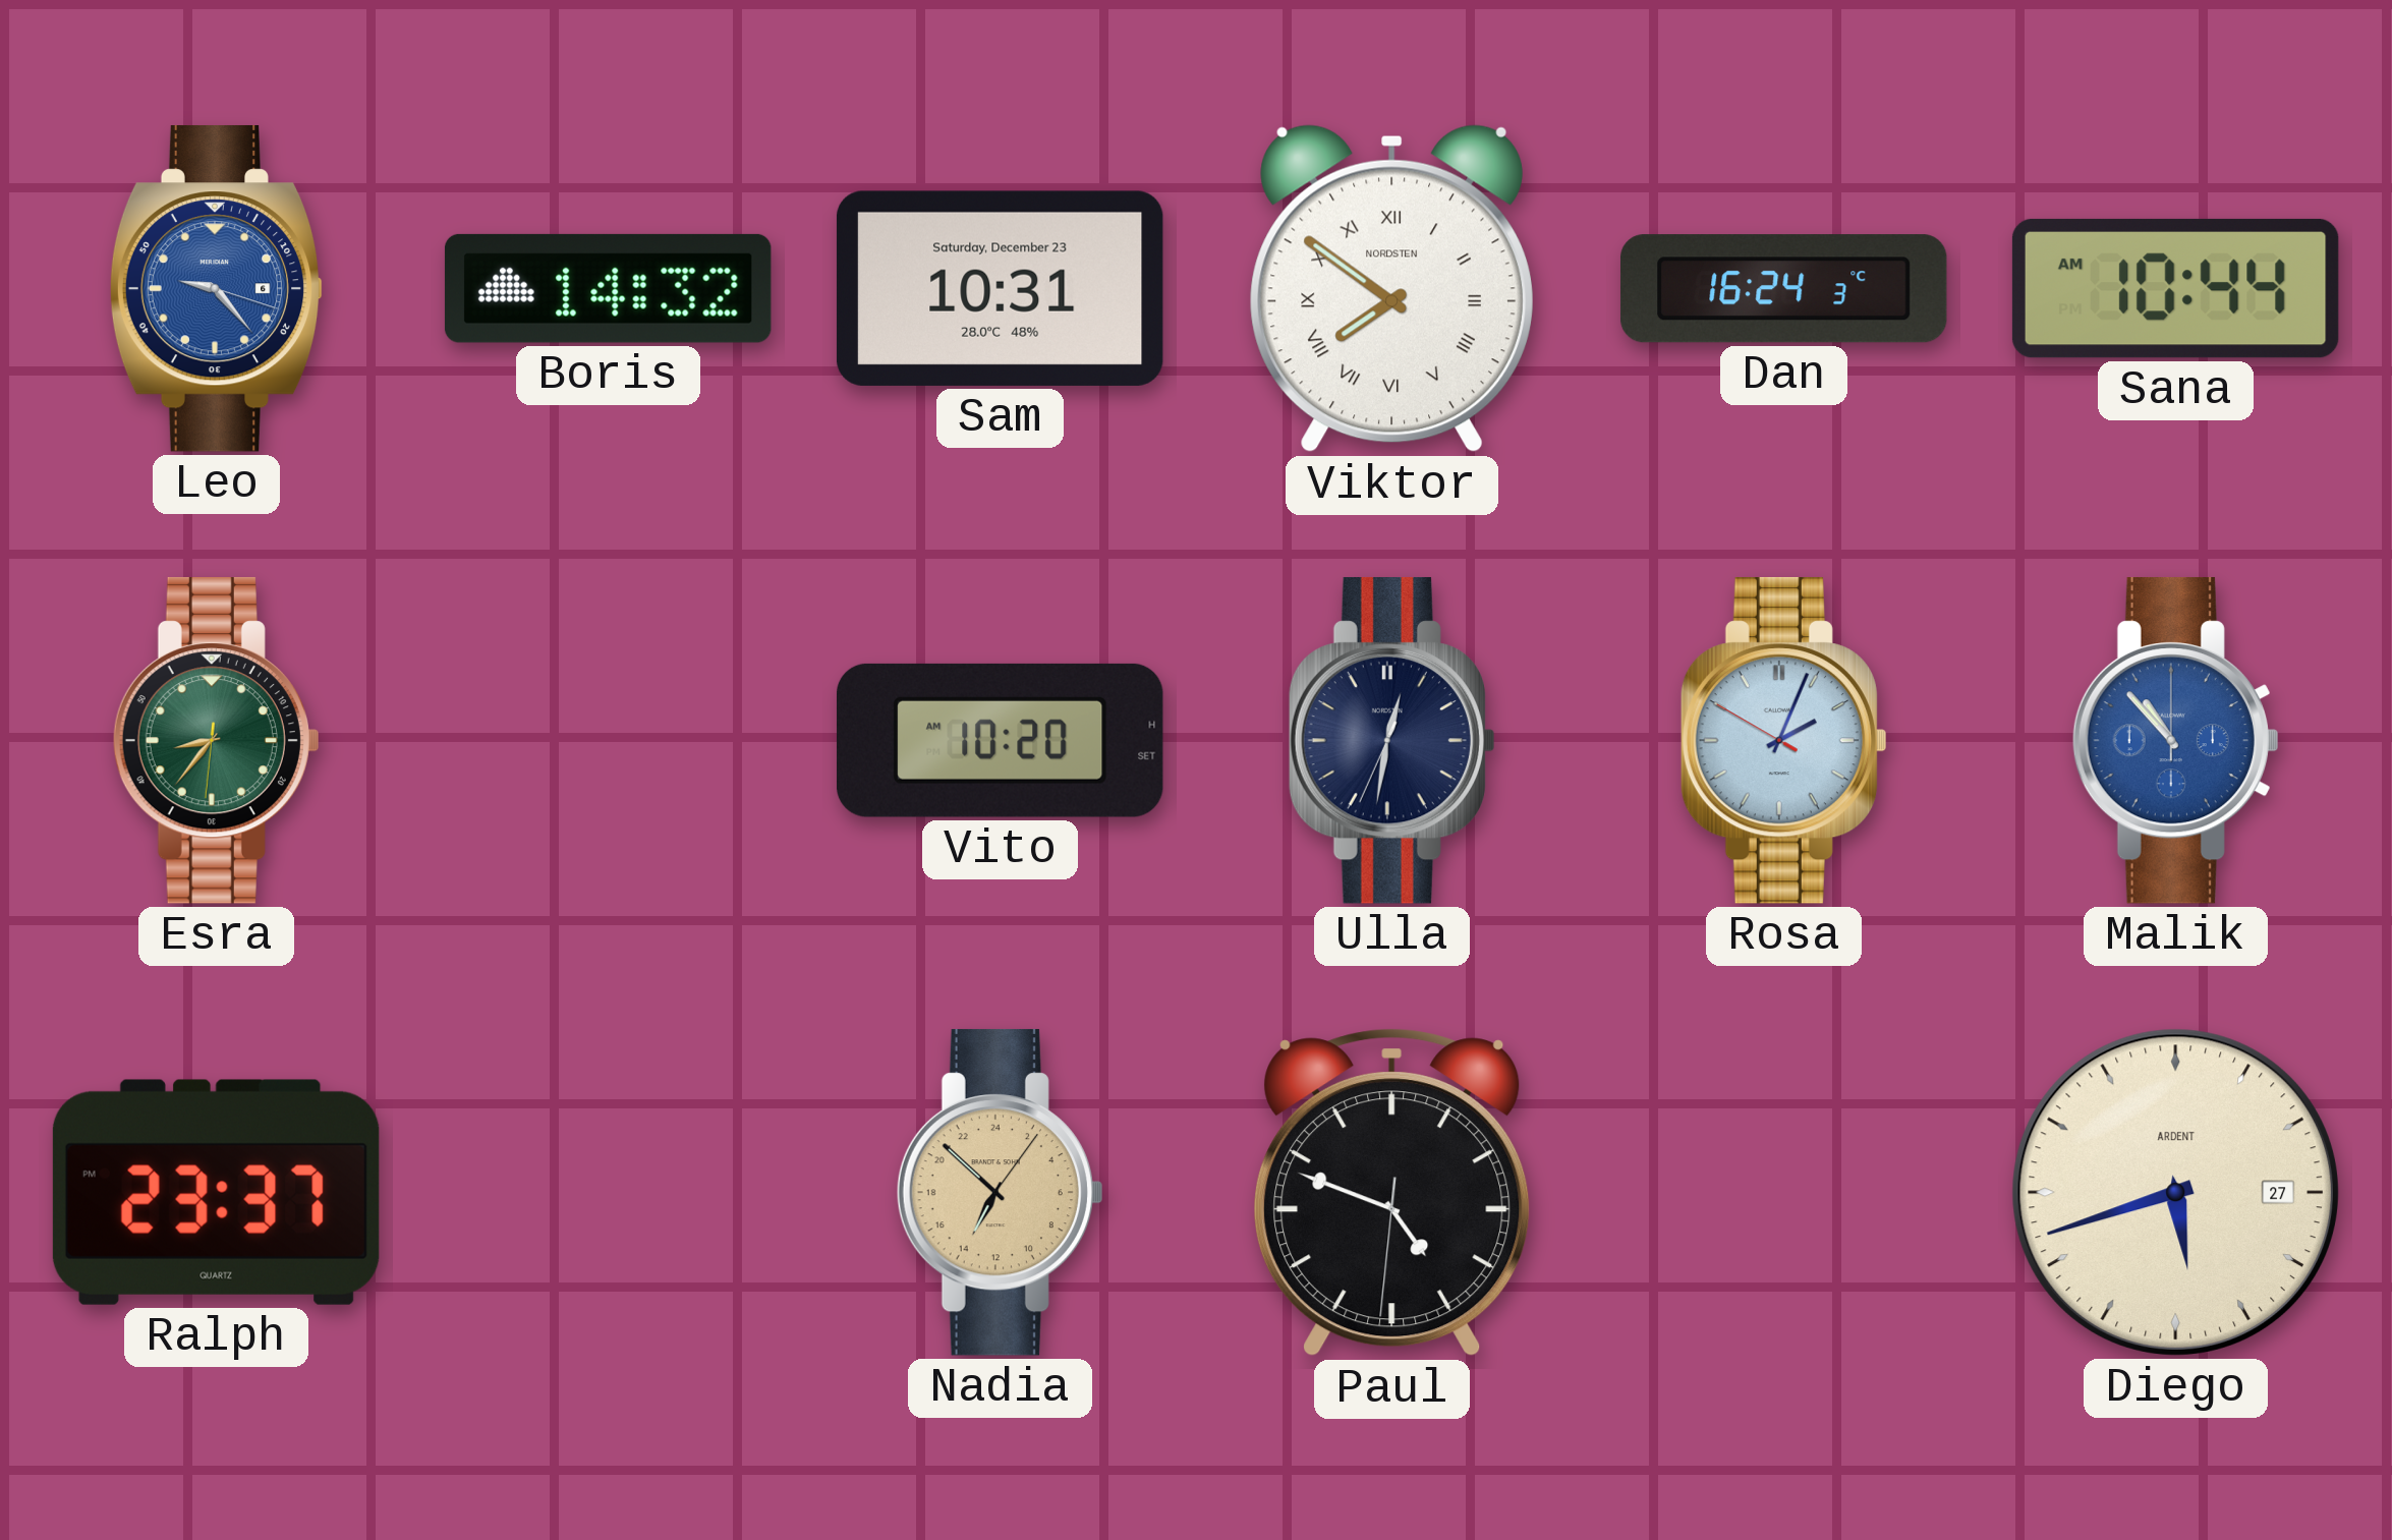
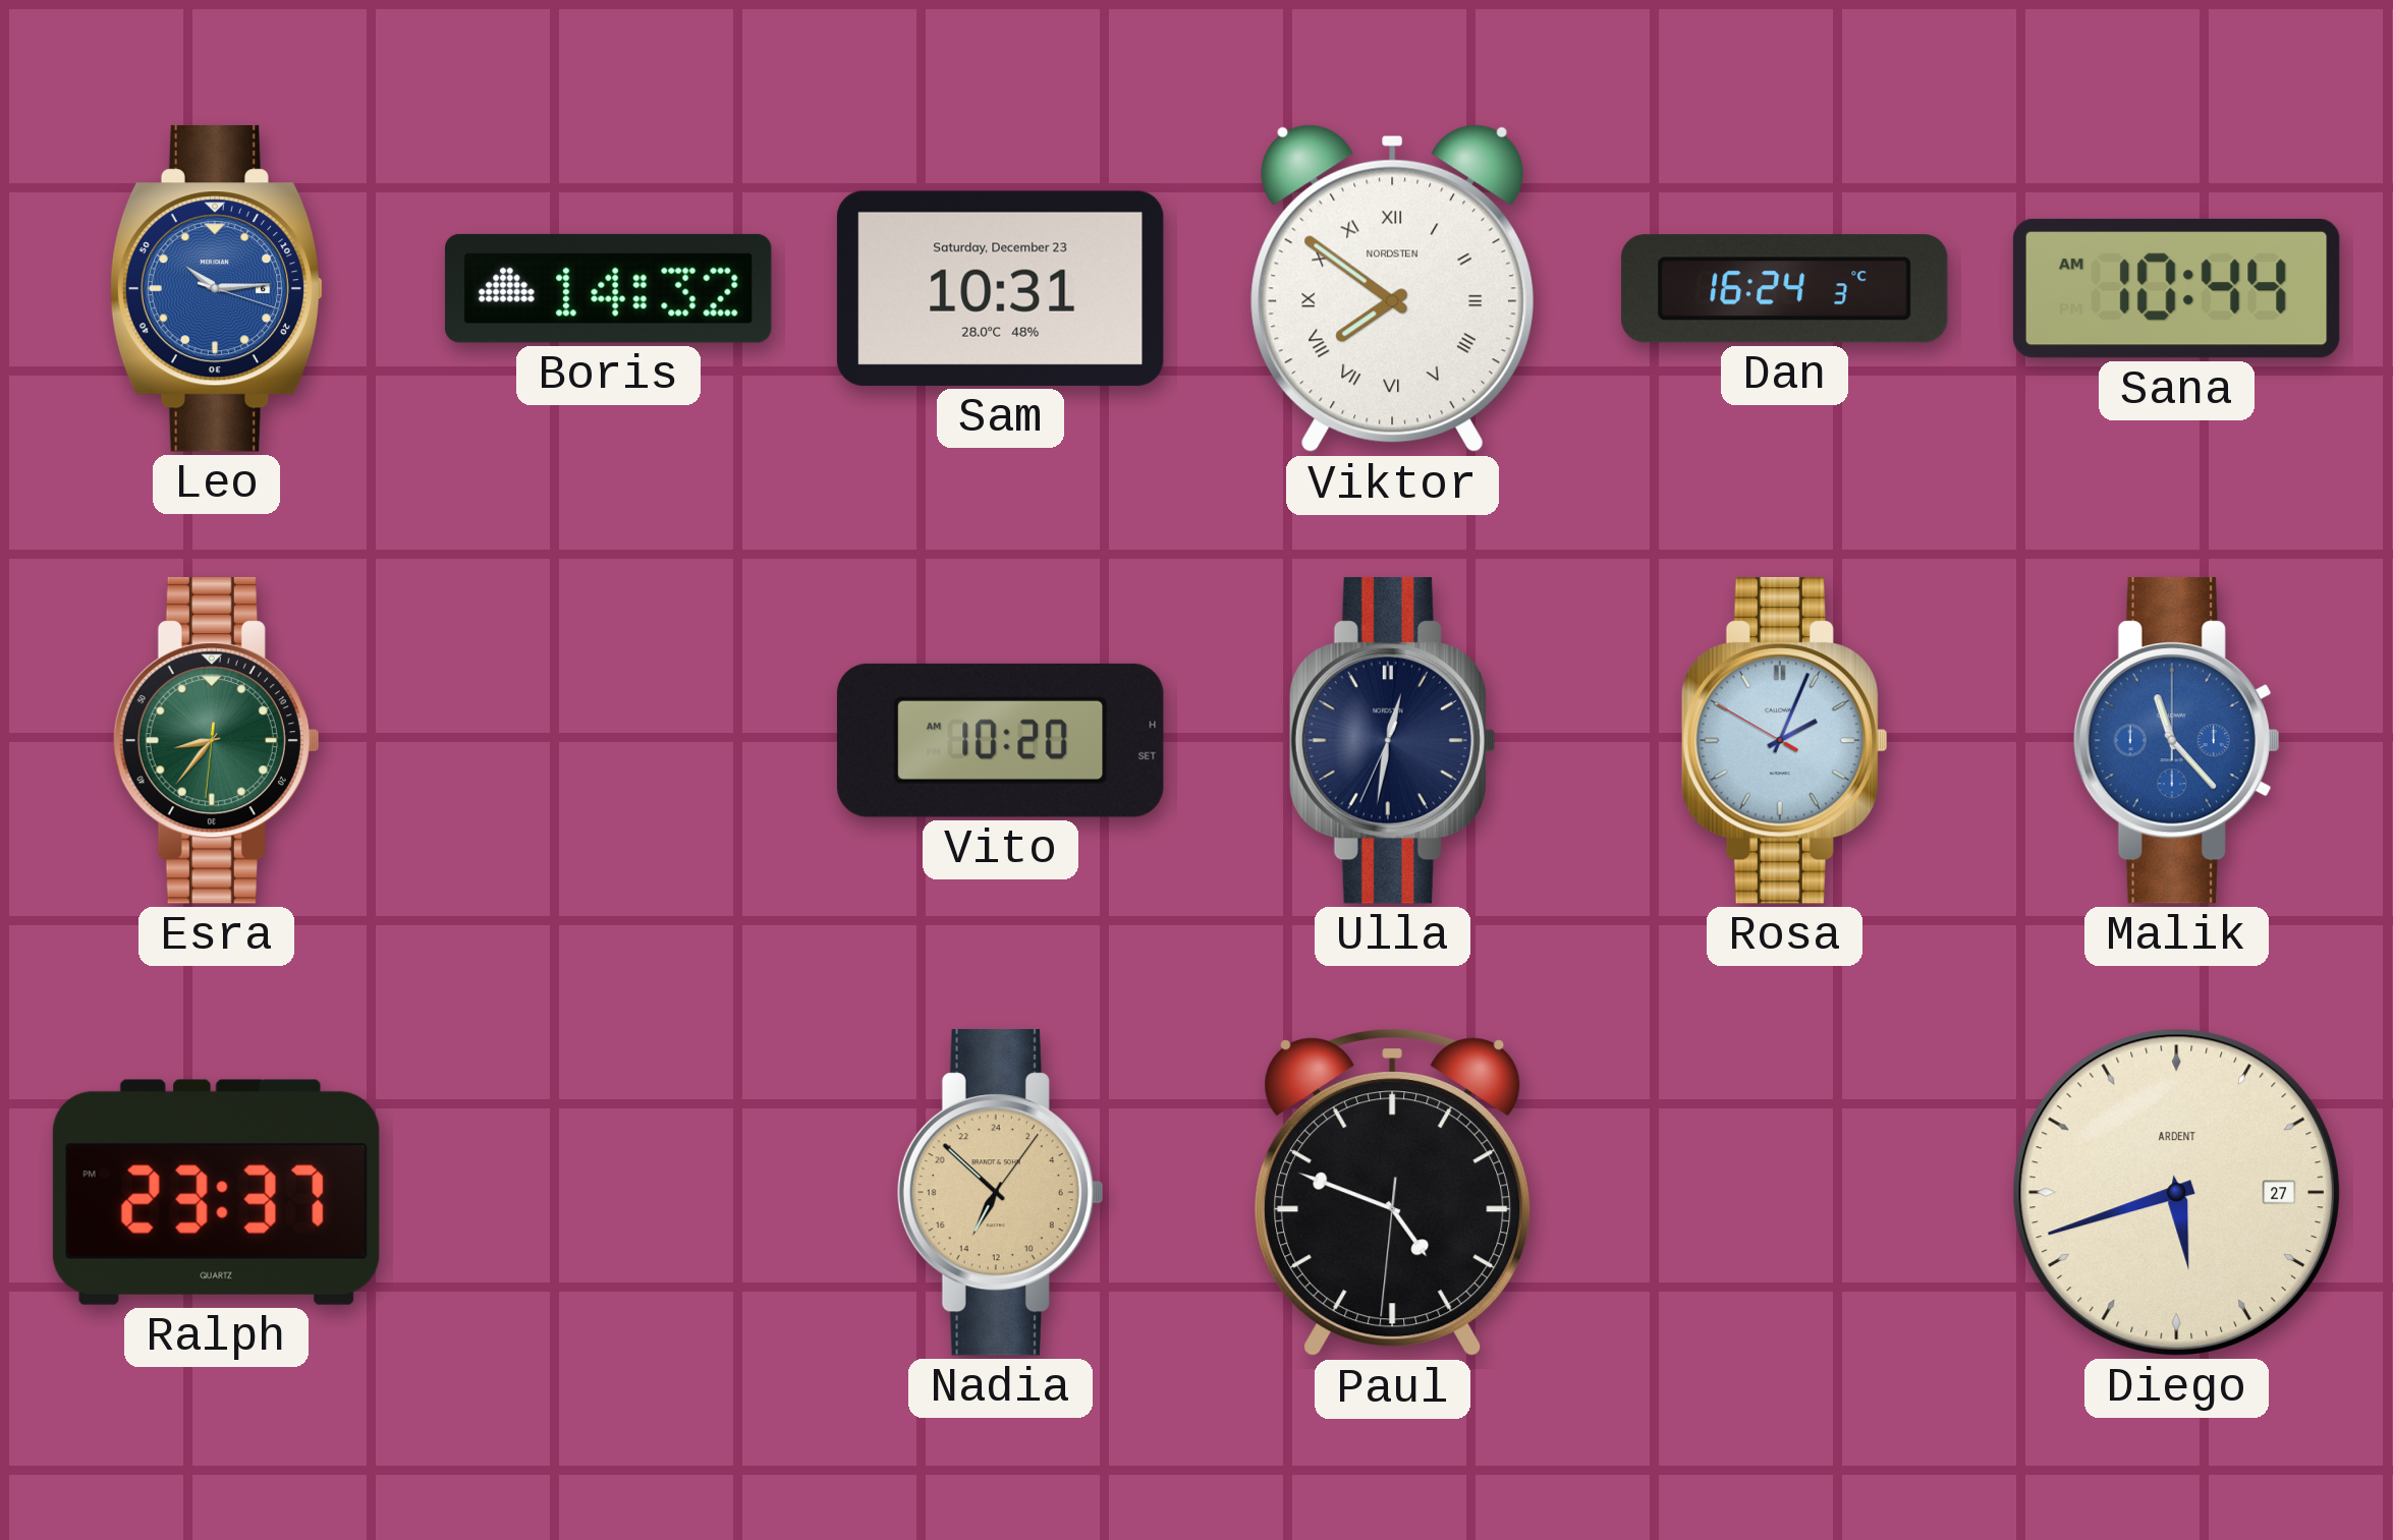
Leo: 9:23 -> 10:14
Malik: 10:53 -> 11:23
